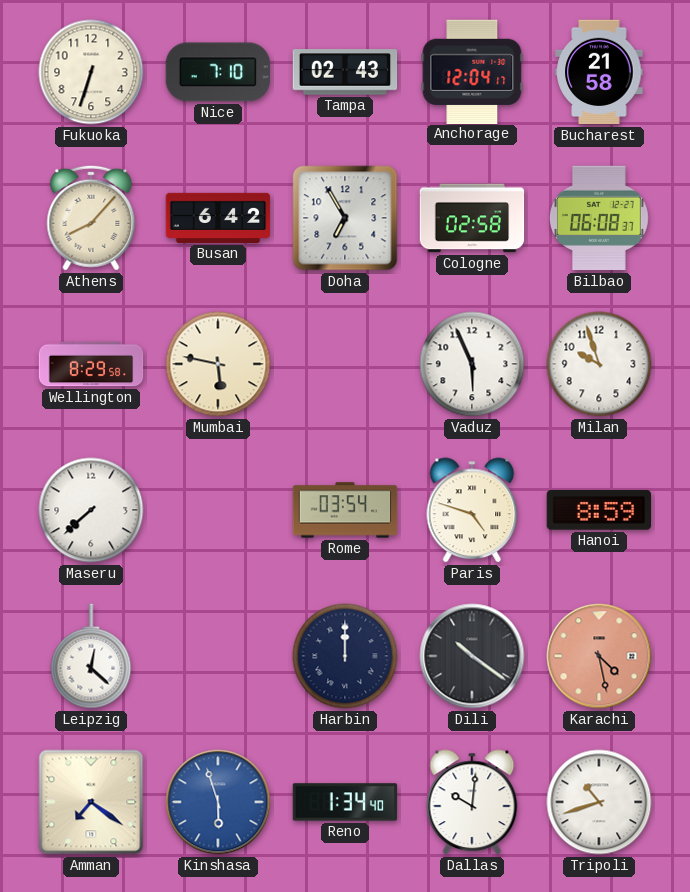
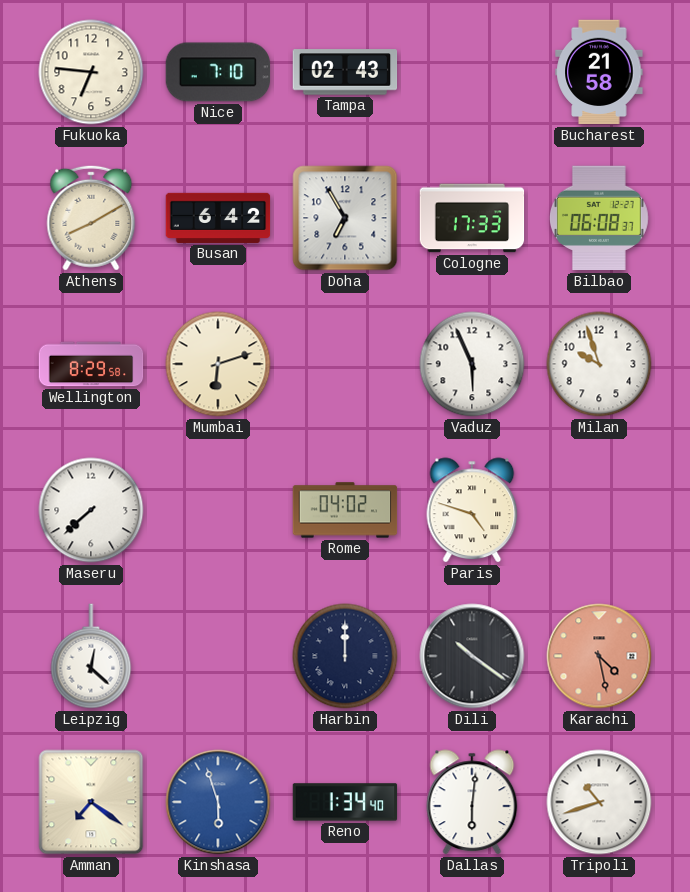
Fukuoka: 6:33 -> 6:46
Anchorage: 12:04 -> none
Athens: 8:07 -> 8:10
Cologne: 02:58 -> 17:33
Mumbai: 5:47 -> 6:12
Rome: 03:54 -> 04:02
Hanoi: 8:59 -> none
Dallas: 10:01 -> 6:01
